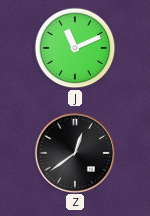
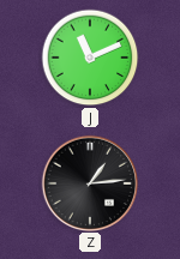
Z: 12:39 -> 1:14
